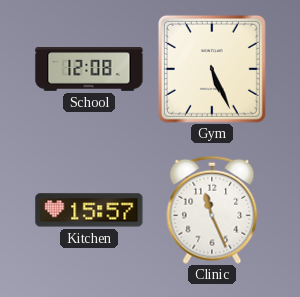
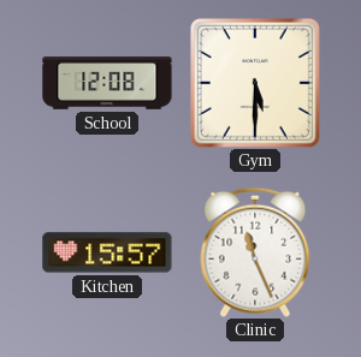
Gym: 5:26 -> 5:30
